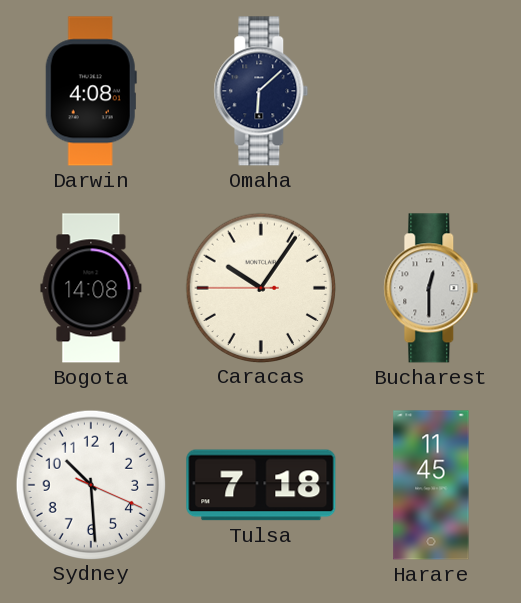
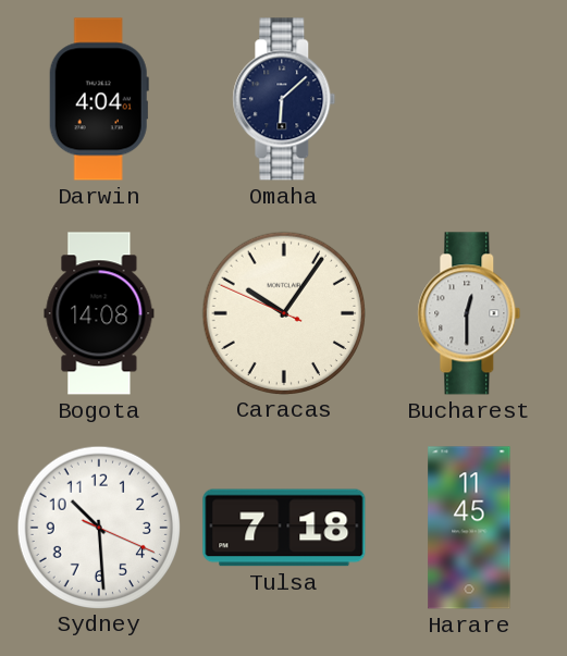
Darwin: 4:08 -> 4:04
Caracas: 10:05:45 -> 10:05:49
